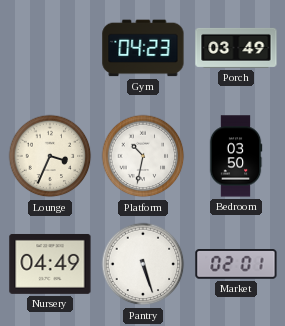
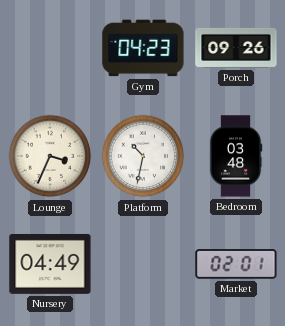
Porch: 03:49 -> 09:26
Bedroom: 03:50 -> 03:48
Pantry: 5:27 -> none
